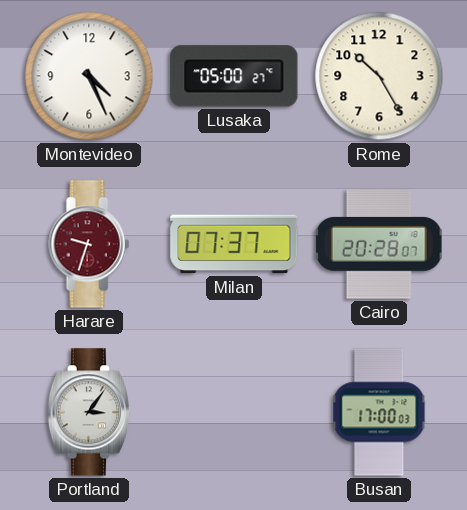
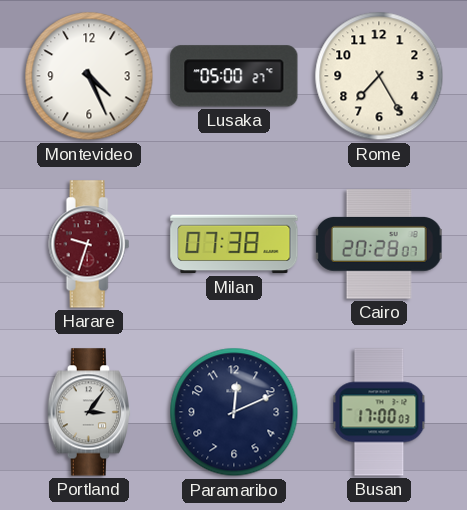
Rome: 10:25 -> 7:25
Milan: 07:37 -> 07:38
Paramaribo: none -> 12:11
